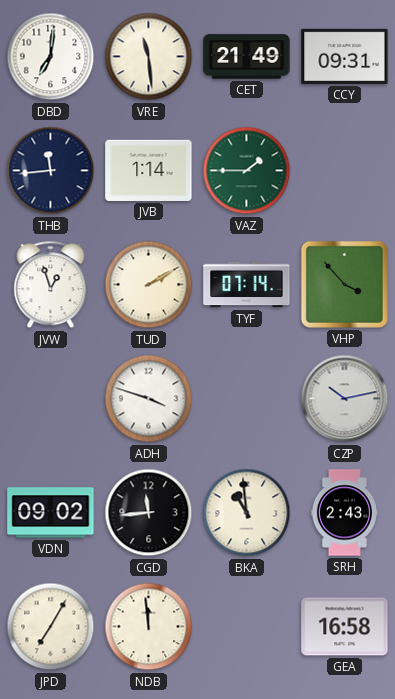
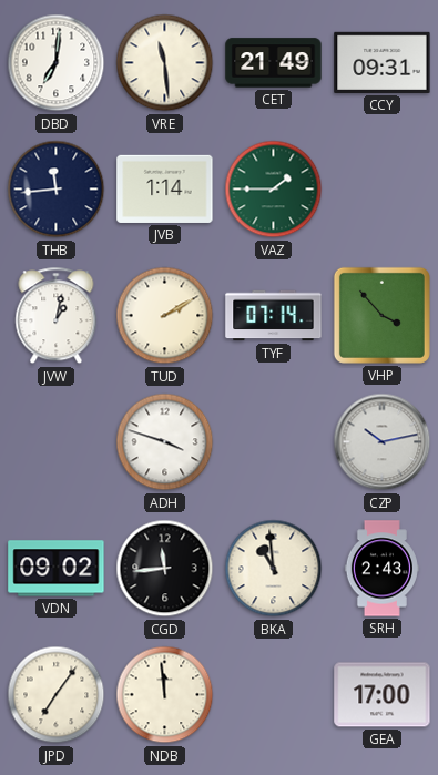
JVW: 12:57 -> 1:02
JPD: 7:05 -> 7:06
GEA: 16:58 -> 17:00
